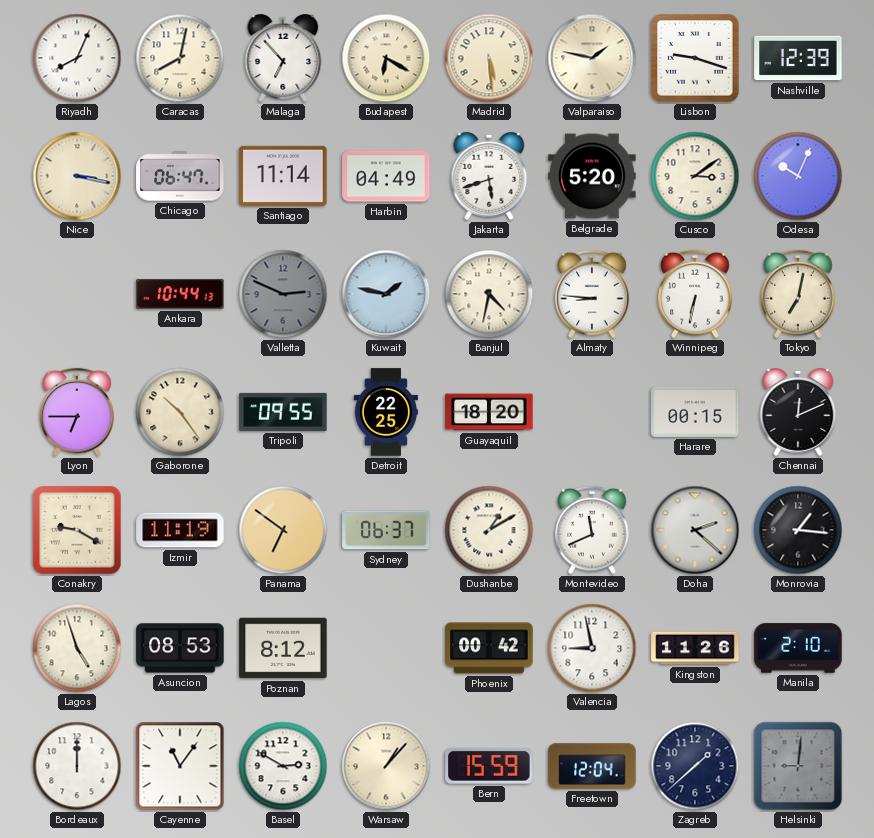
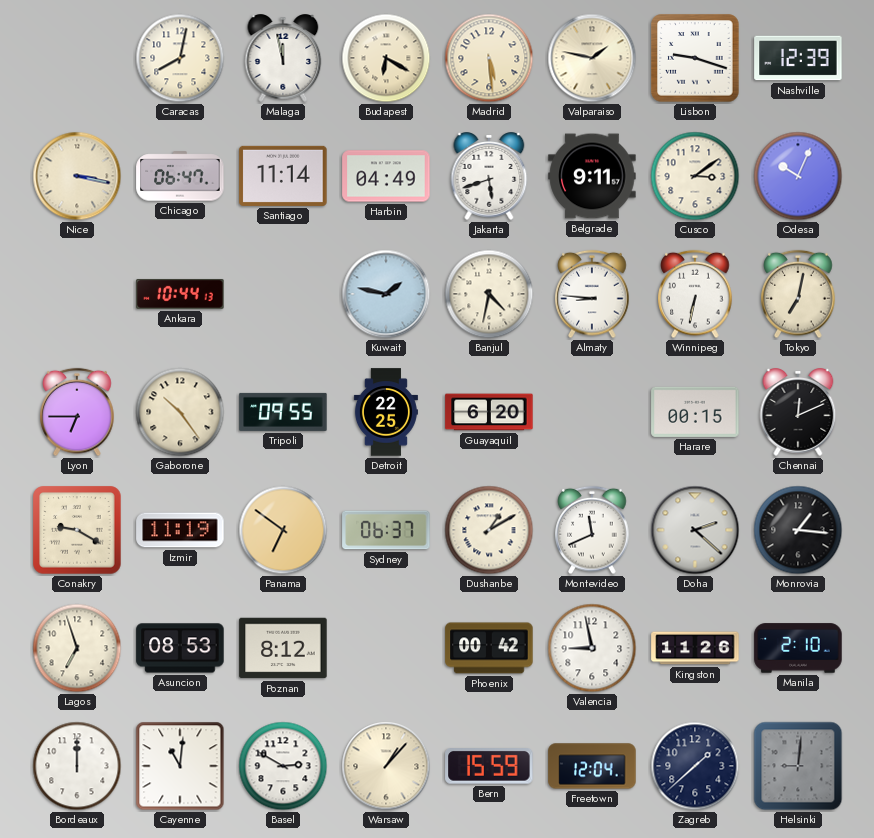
Riyadh: 8:04 -> none
Malaga: 6:53 -> 11:58
Belgrade: 5:20 -> 9:11
Valletta: 2:49 -> none
Guayaquil: 18:20 -> 6:20
Lagos: 4:57 -> 6:57
Cayenne: 11:06 -> 11:01
